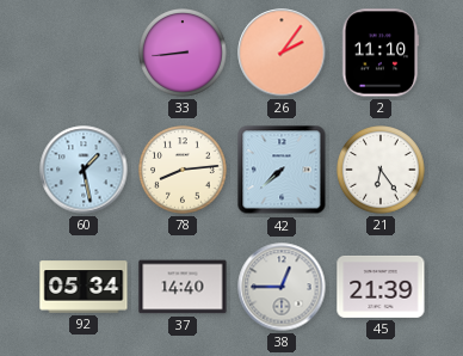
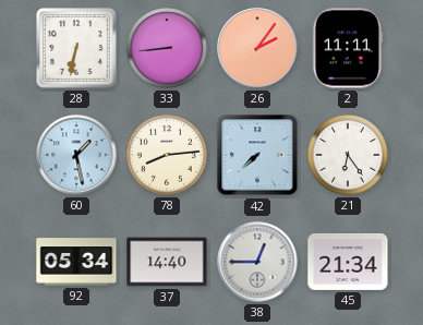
28: none -> 6:32
2: 11:10 -> 11:11
45: 21:39 -> 21:34
